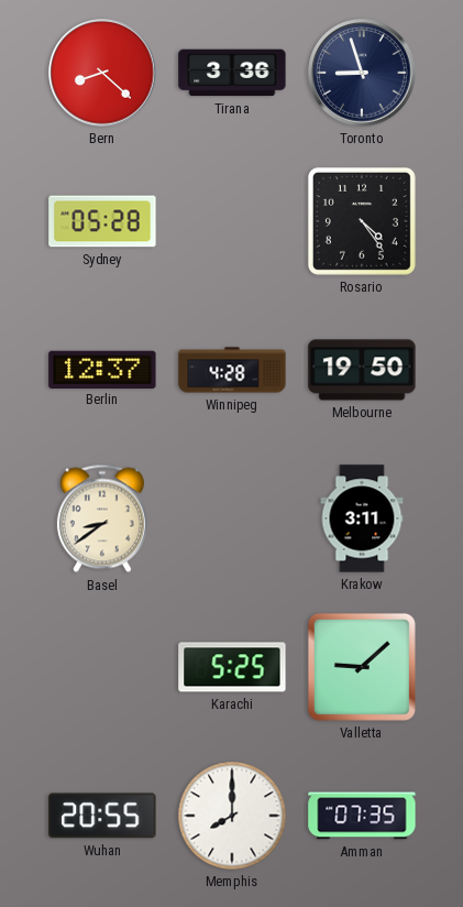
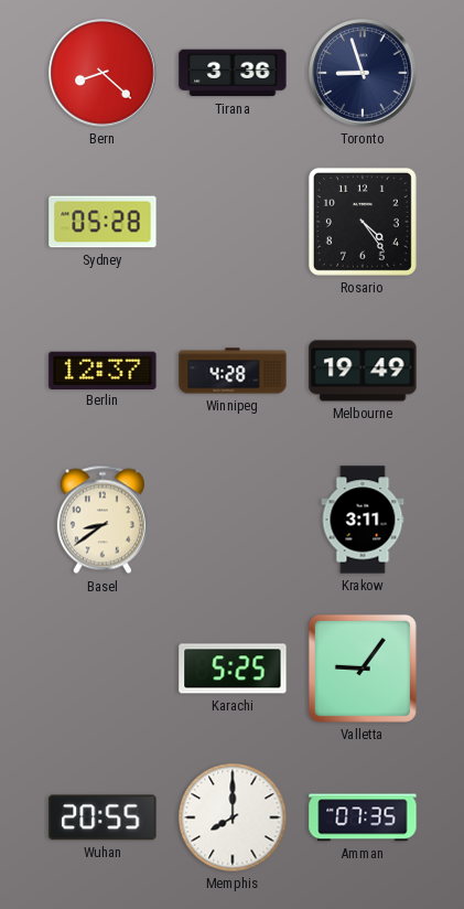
Melbourne: 19:50 -> 19:49
Valletta: 9:08 -> 9:06
